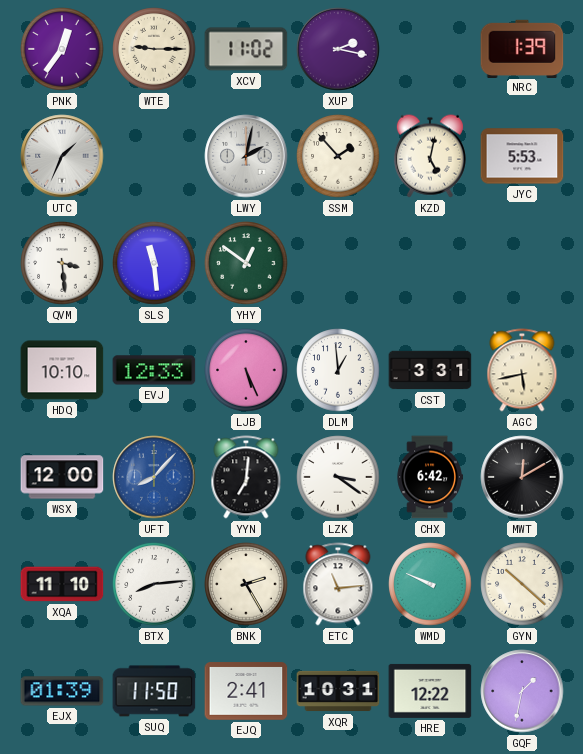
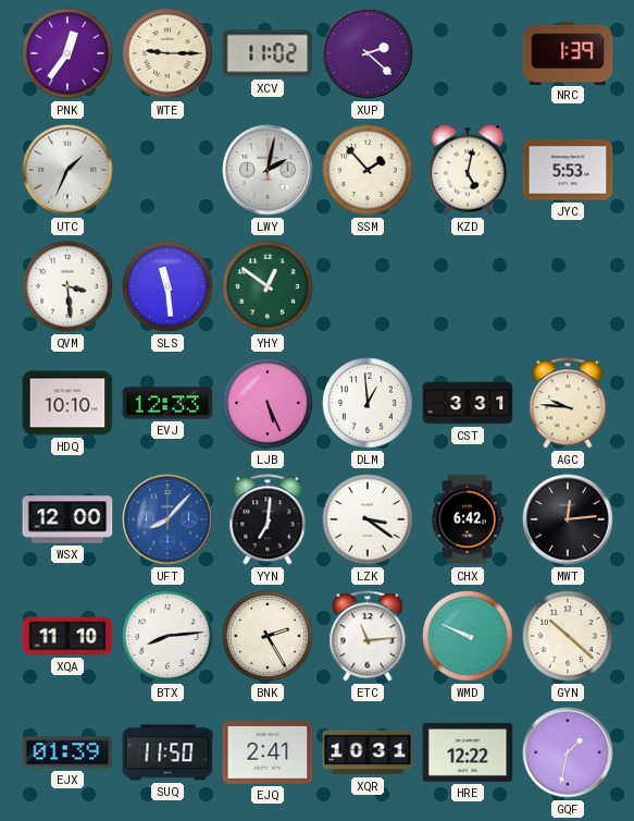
XUP: 2:17 -> 2:22
AGC: 5:43 -> 9:46
MWT: 12:10 -> 12:14
